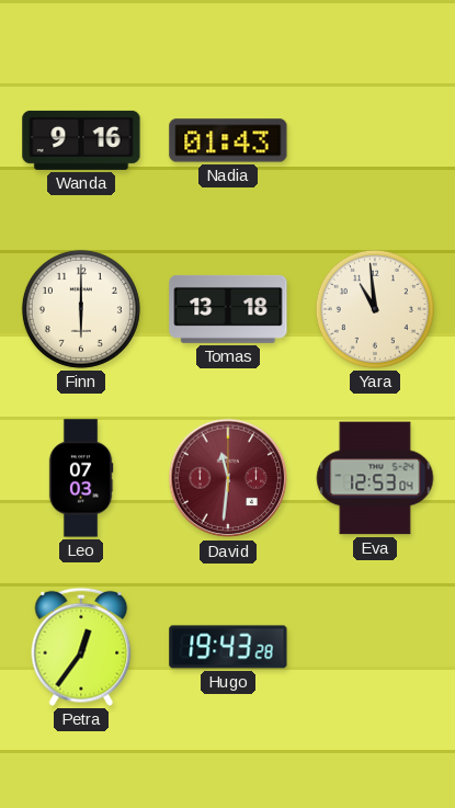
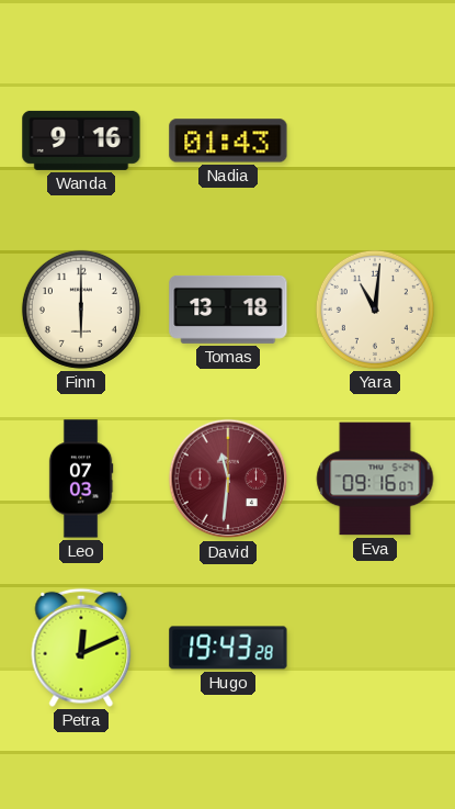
Yara: 10:59 -> 11:01
Eva: 12:53 -> 09:16
Petra: 12:36 -> 12:11
